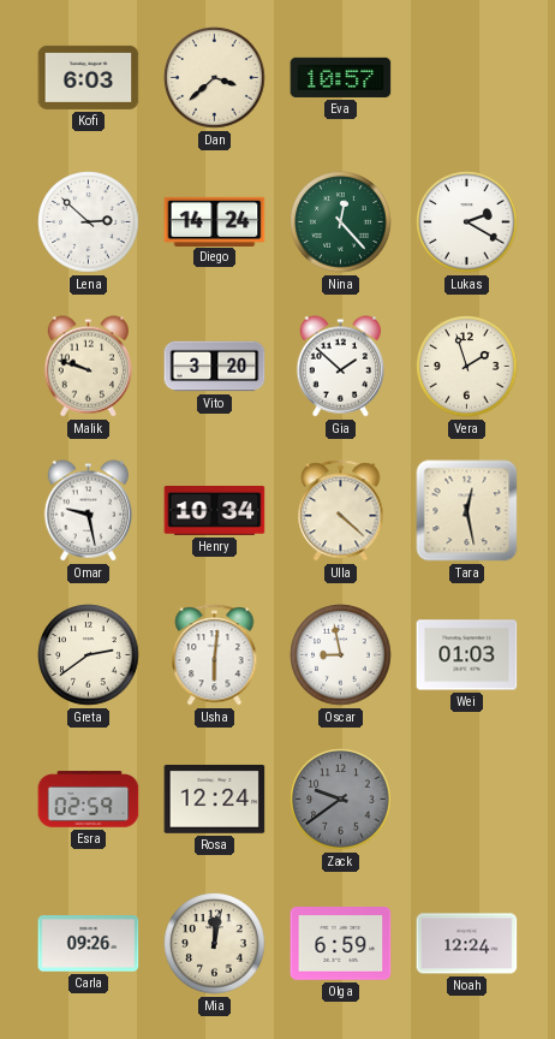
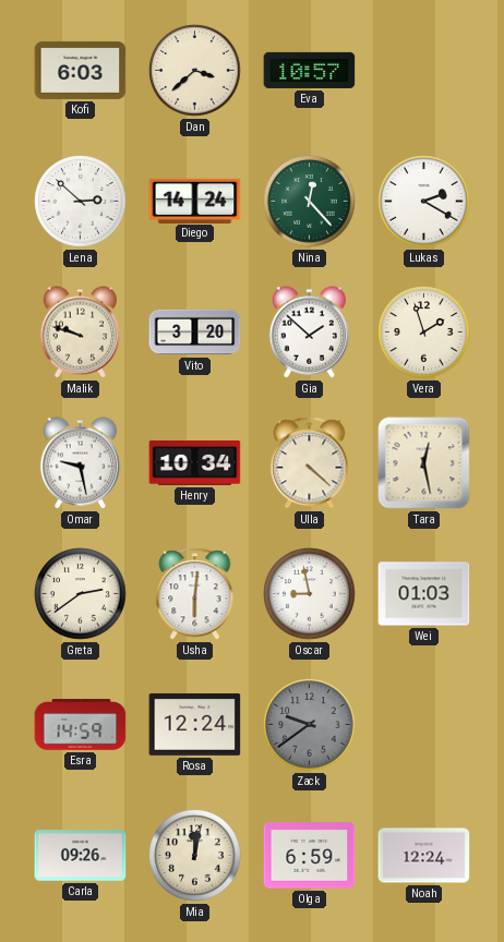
Esra: 02:59 -> 14:59
